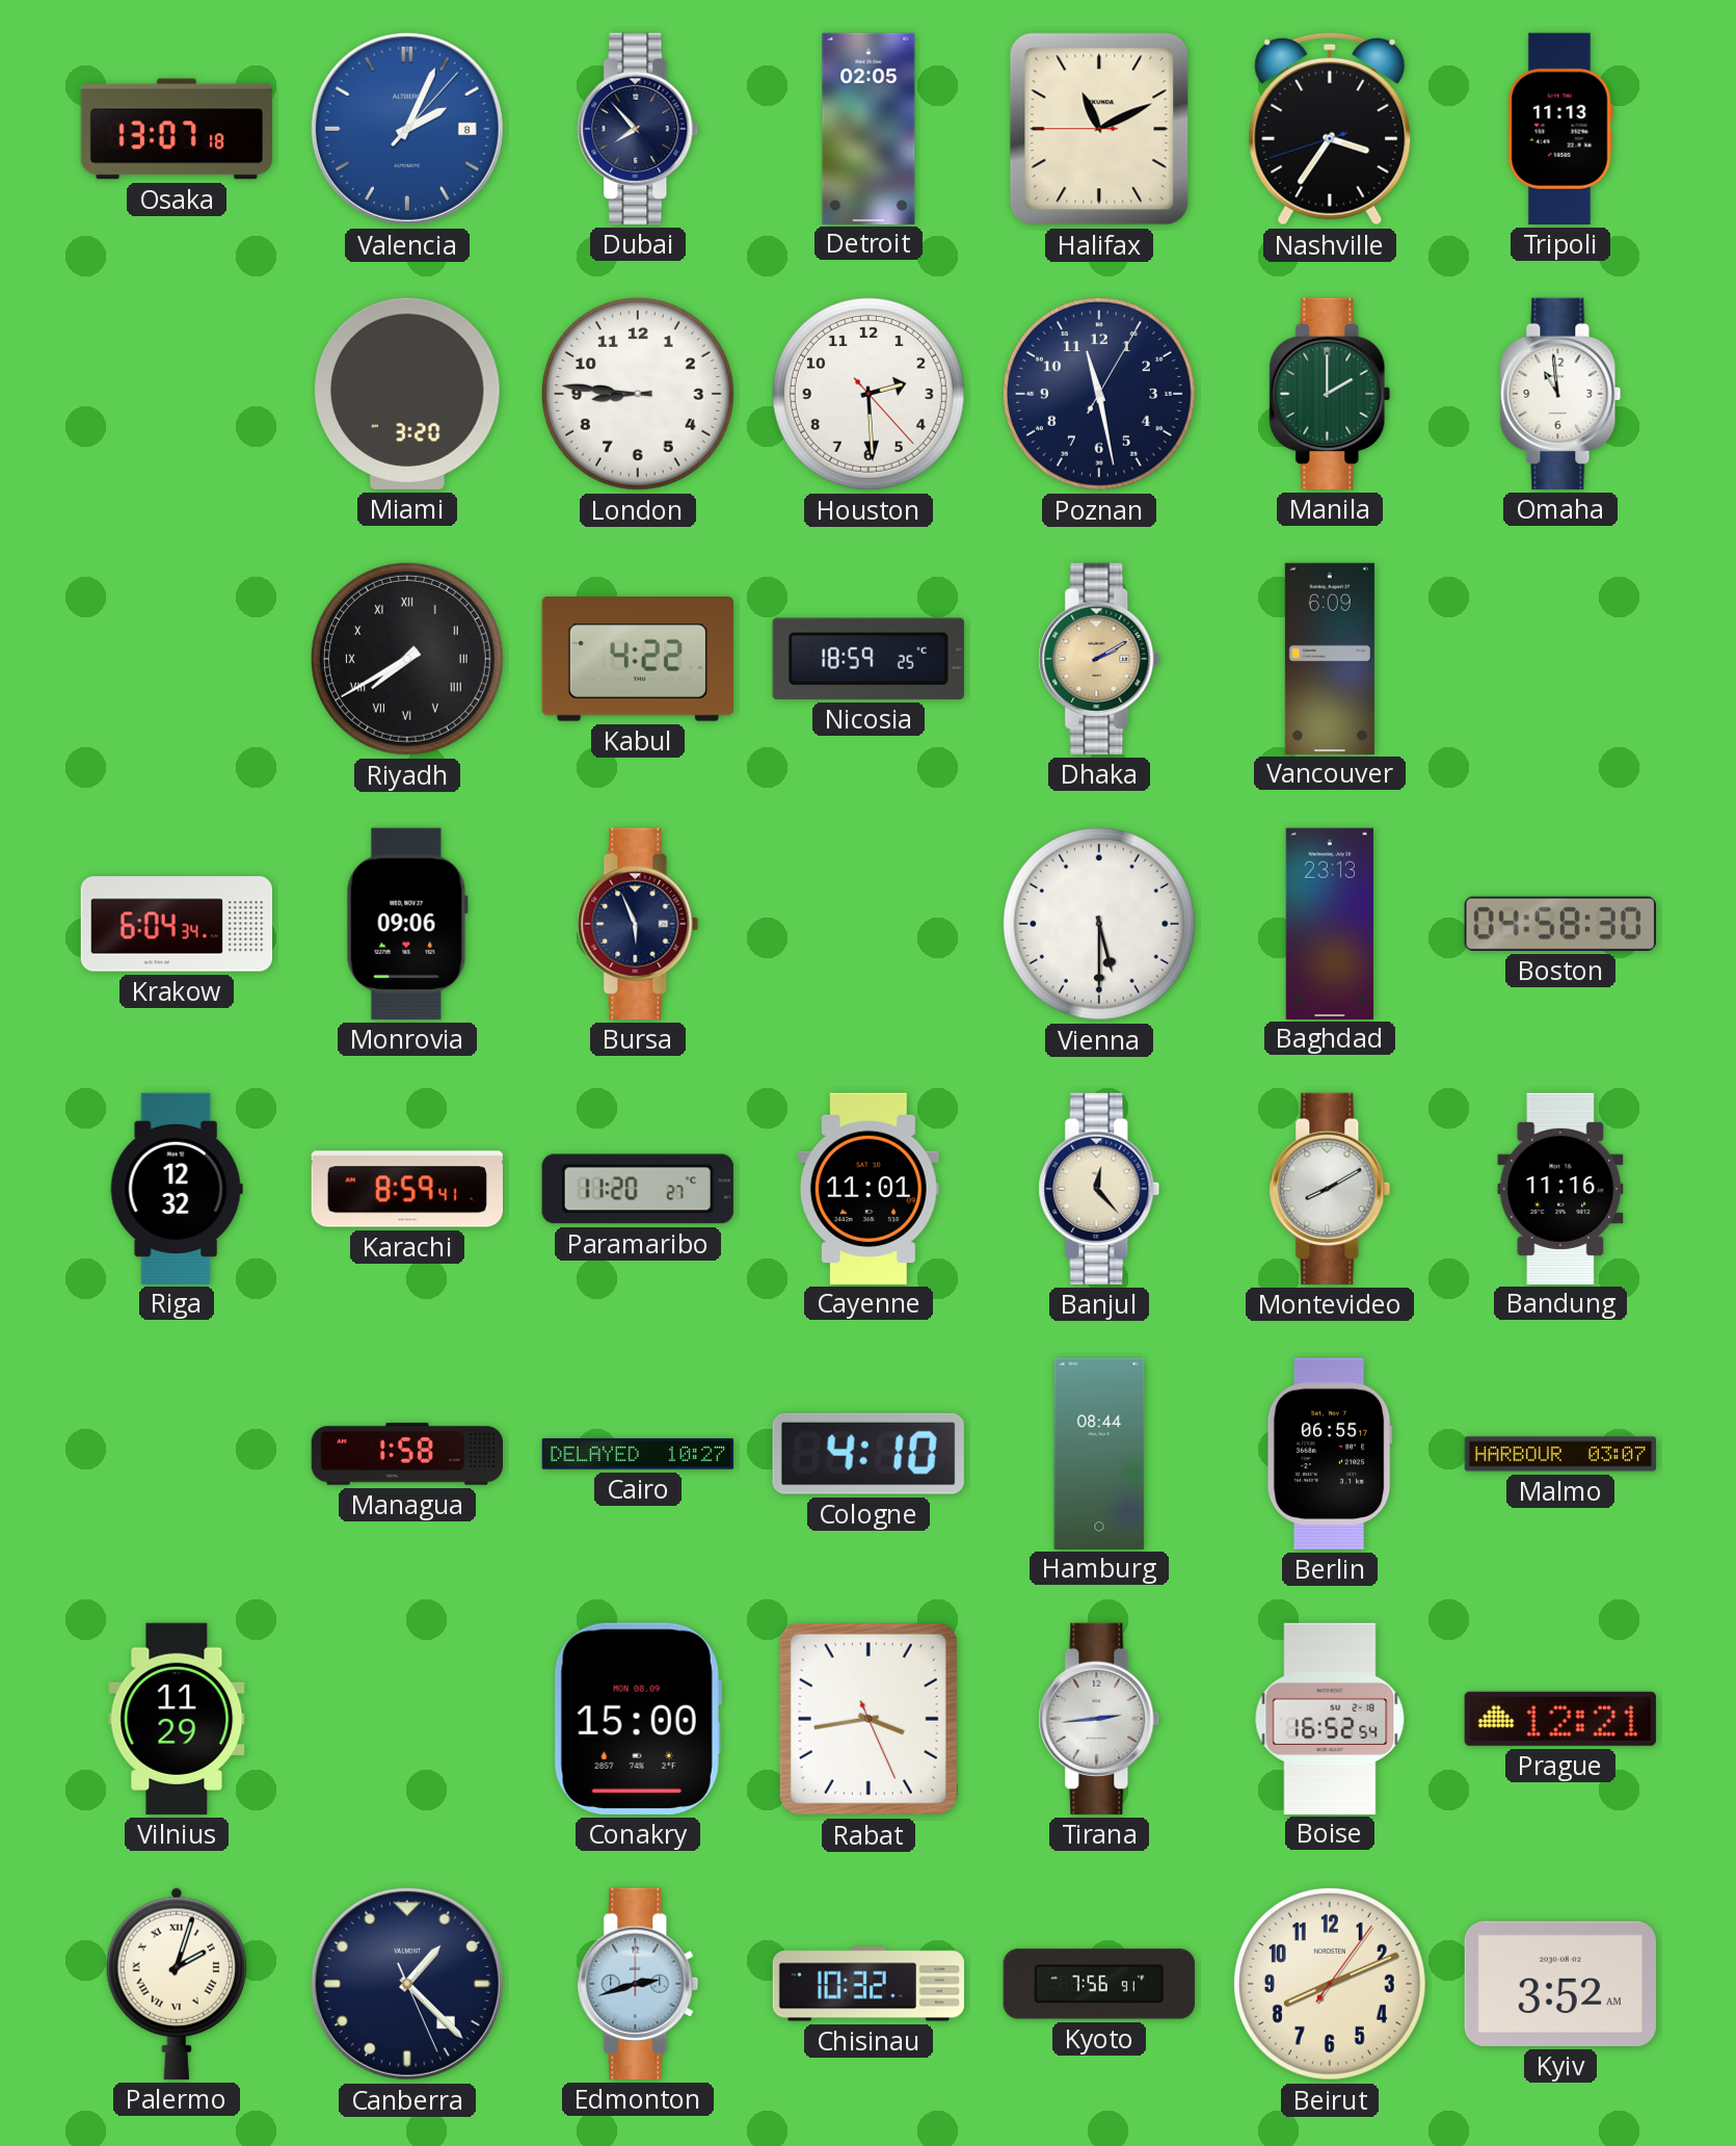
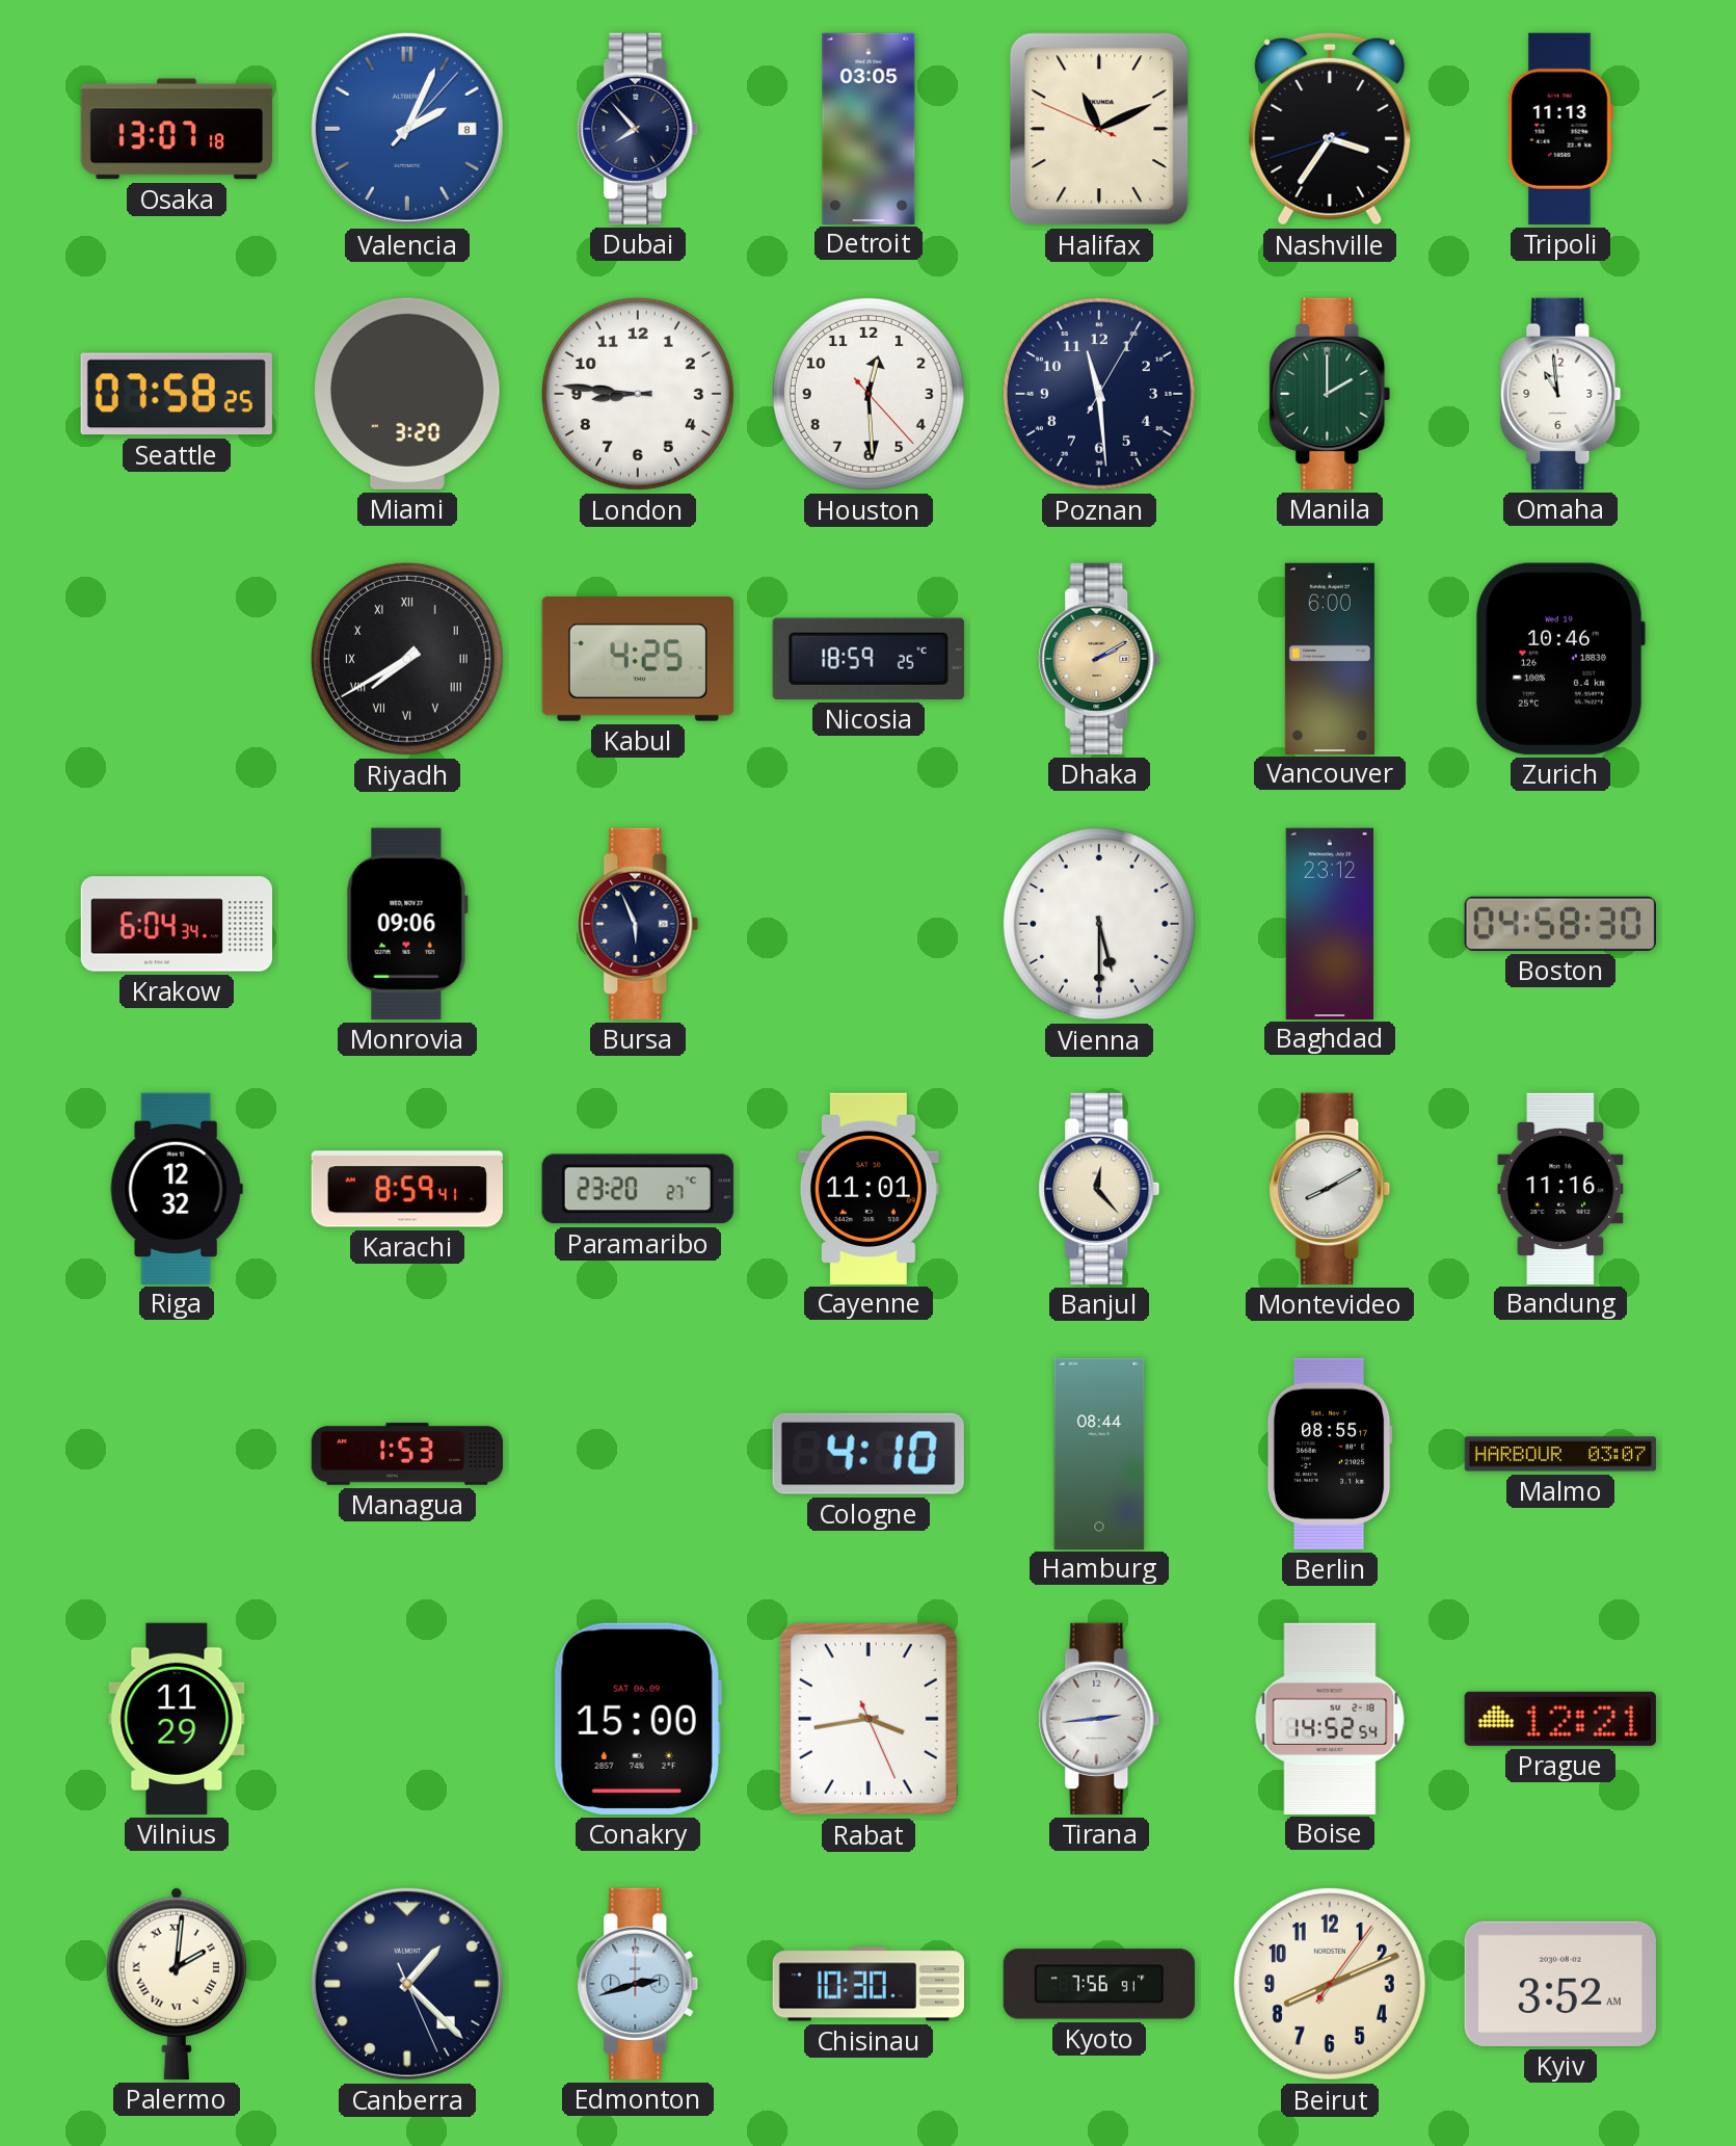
Detroit: 02:05 -> 03:05
Halifax: 11:10:45 -> 11:10:49
Seattle: none -> 07:58
Houston: 2:29 -> 12:29
Poznan: 11:28 -> 11:29
Kabul: 4:22 -> 4:25
Vancouver: 6:09 -> 6:00
Zurich: none -> 10:46
Baghdad: 23:13 -> 23:12
Paramaribo: 11:20 -> 23:20
Managua: 1:58 -> 1:53
Cairo: 10:27 -> none
Berlin: 06:55 -> 08:55
Conakry date: MON 08.09 -> SAT 06.09
Boise: 16:52 -> 14:52
Palermo: 2:03 -> 2:01
Chisinau: 10:32 -> 10:30
